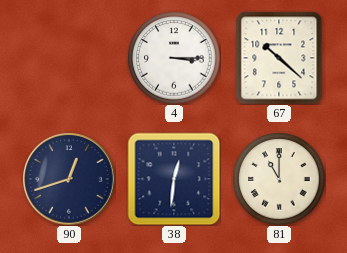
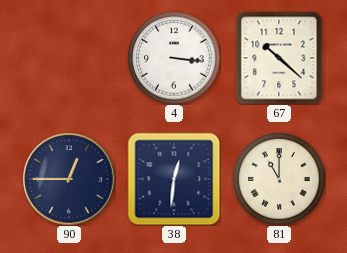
4: 3:15 -> 3:16
90: 12:42 -> 12:45
